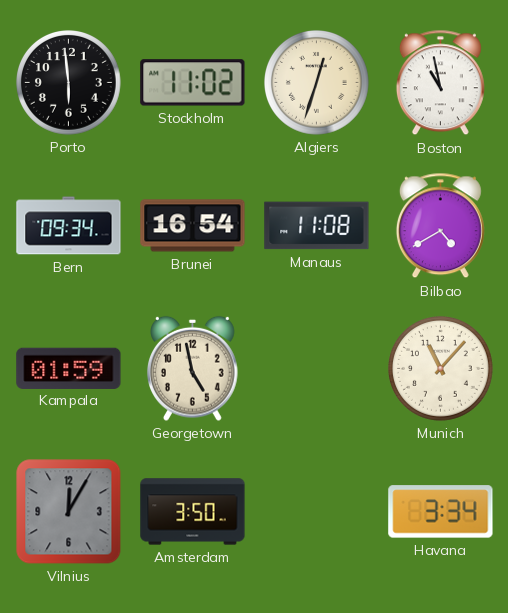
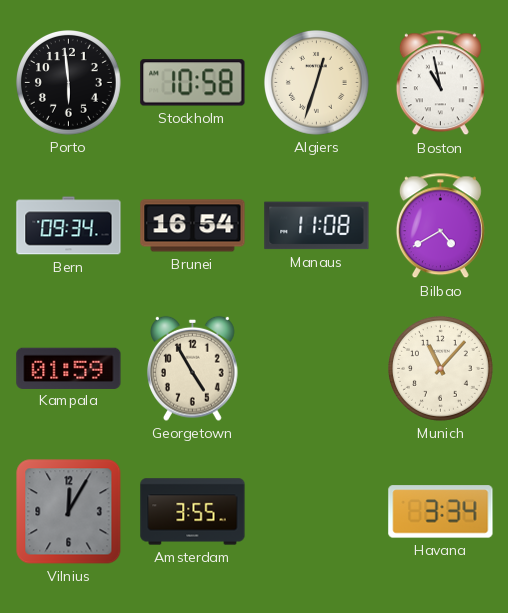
Stockholm: 11:02 -> 10:58
Georgetown: 4:58 -> 4:55
Amsterdam: 3:50 -> 3:55
